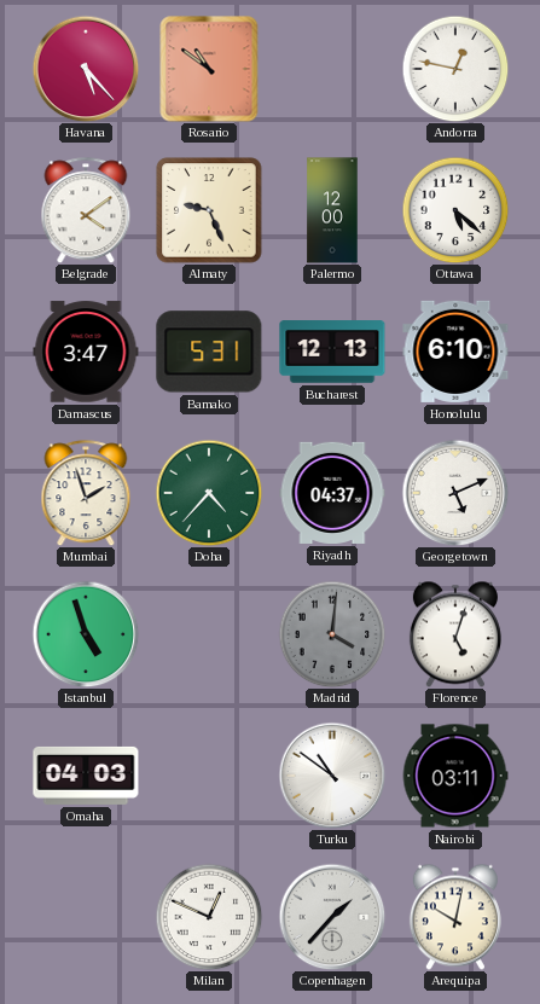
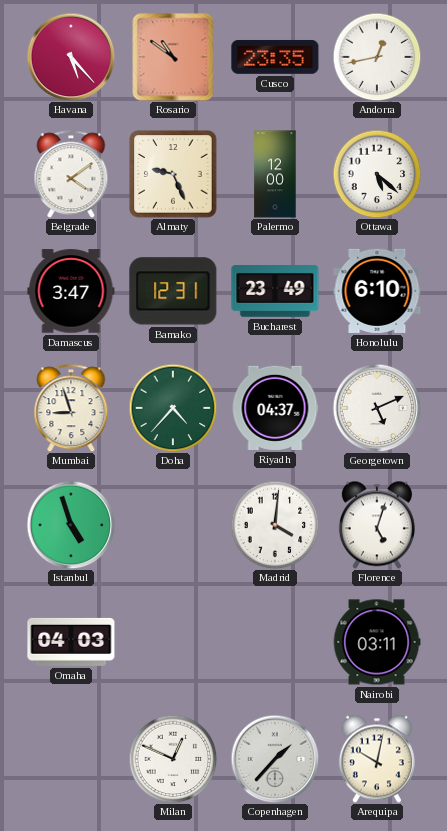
Cusco: none -> 23:35
Andorra: 12:47 -> 12:43
Bamako: 5:31 -> 12:31
Bucharest: 12:13 -> 23:49
Mumbai: 1:57 -> 8:57
Madrid dial: grey -> white
Turku: 10:51 -> none
